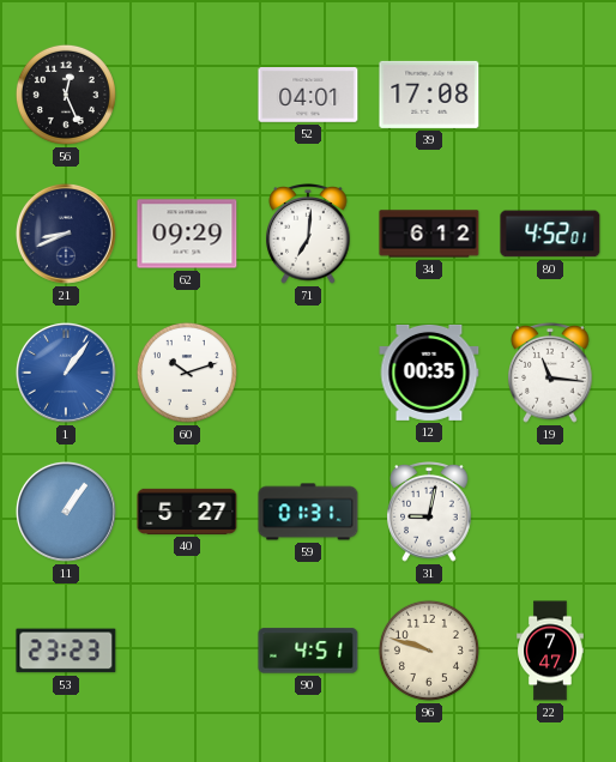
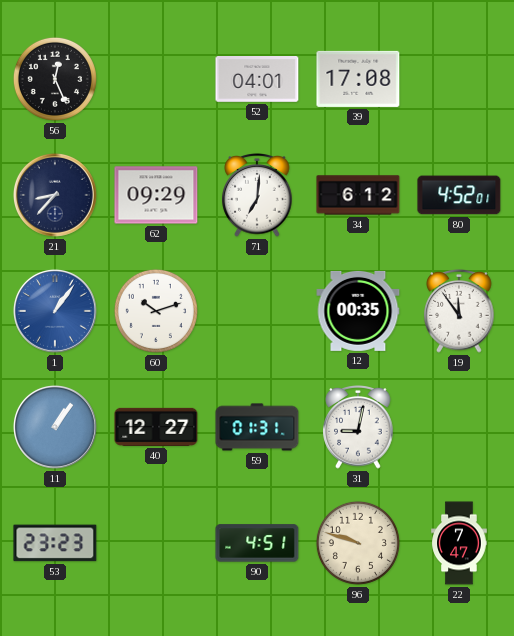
21: 8:41 -> 8:37
19: 11:16 -> 11:54
40: 5:27 -> 12:27
